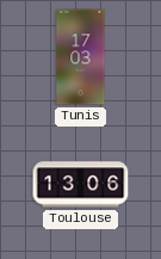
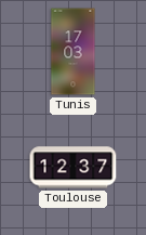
Toulouse: 13:06 -> 12:37
